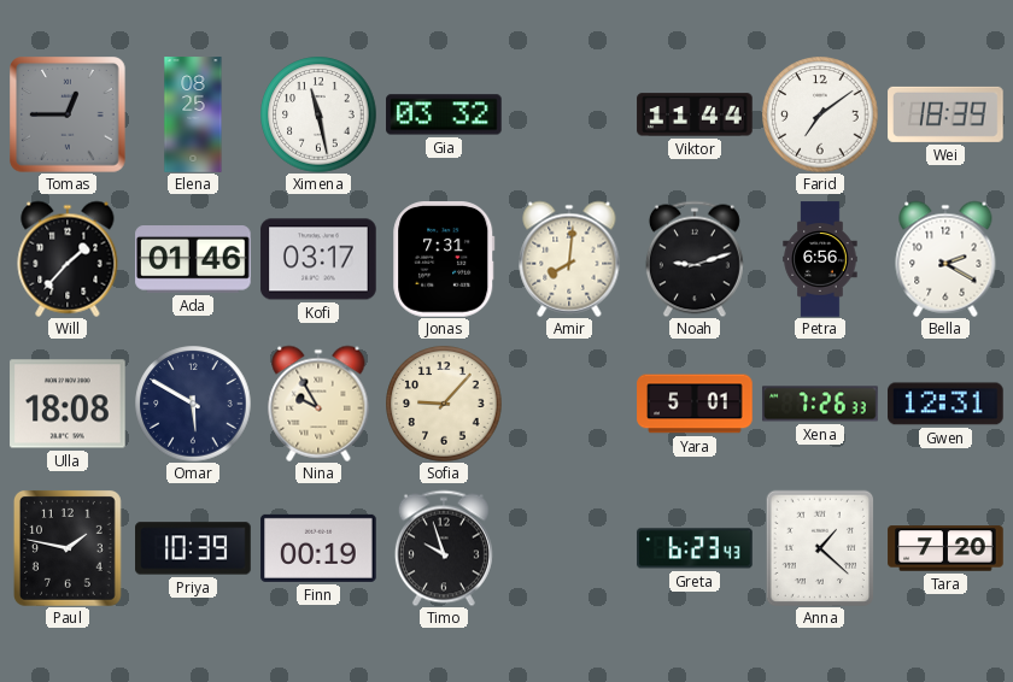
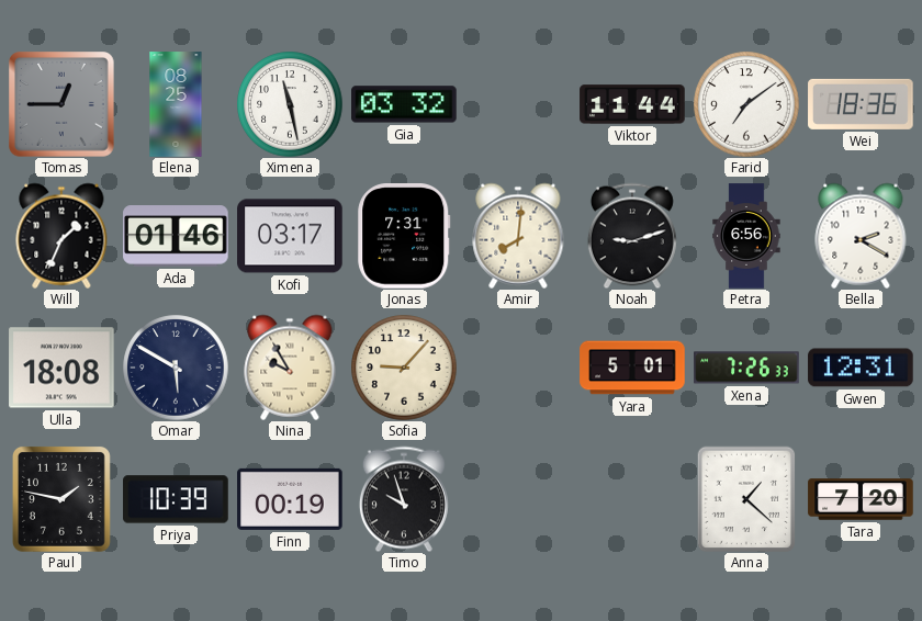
Wei: 18:39 -> 18:36
Will: 1:37 -> 1:34
Greta: 6:23 -> none
